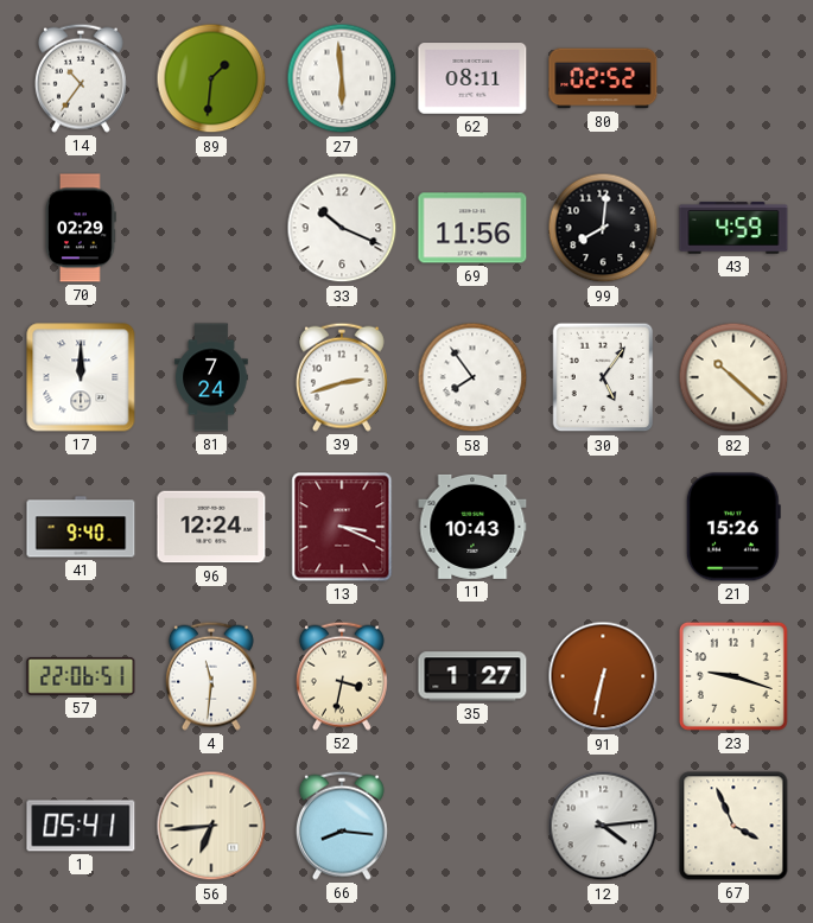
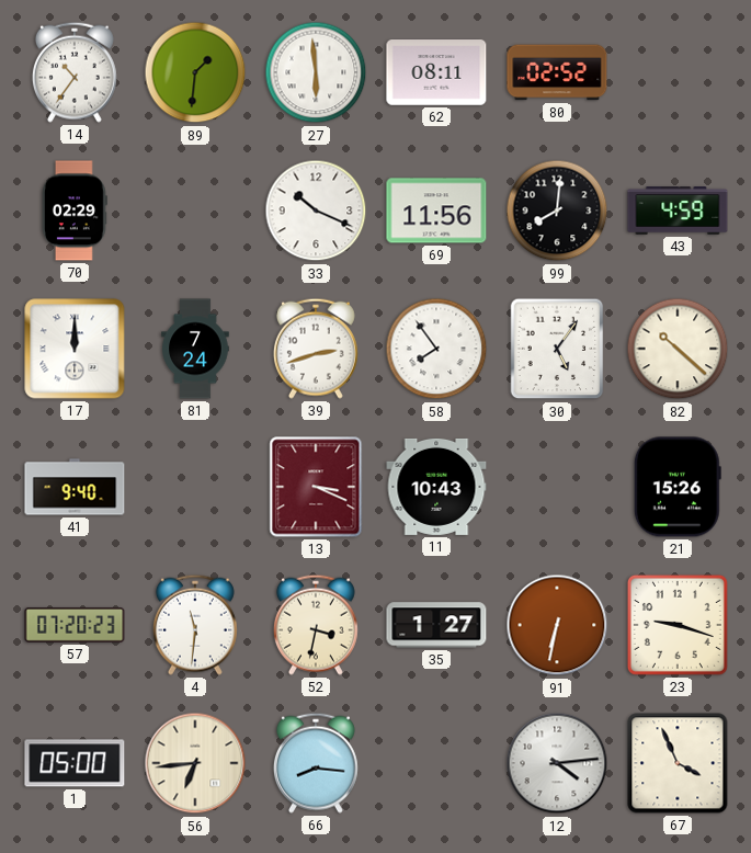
96: 12:24 -> none
57: 22:06 -> 07:20
1: 05:41 -> 05:00
